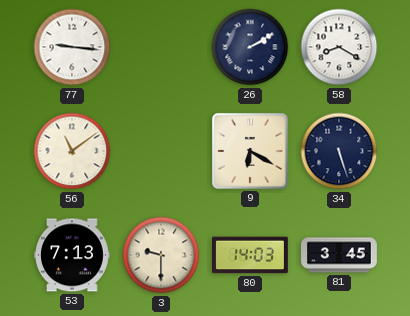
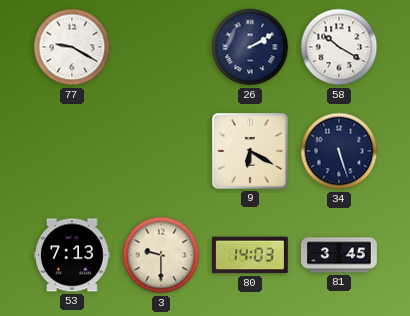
77: 9:16 -> 9:20
58: 8:20 -> 10:20
56: 11:09 -> none
